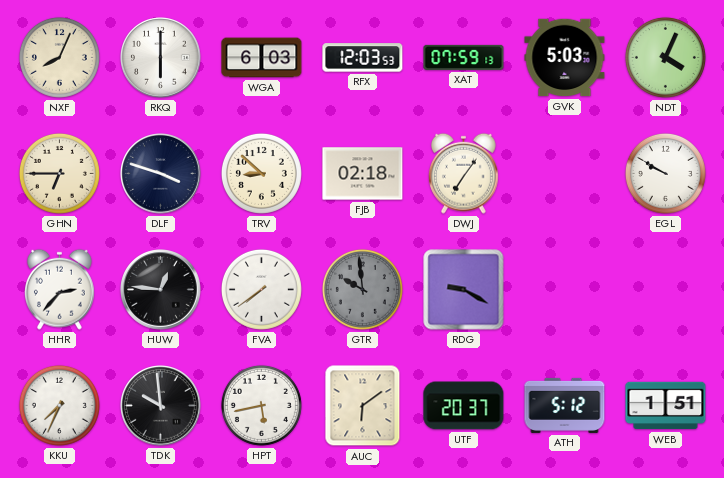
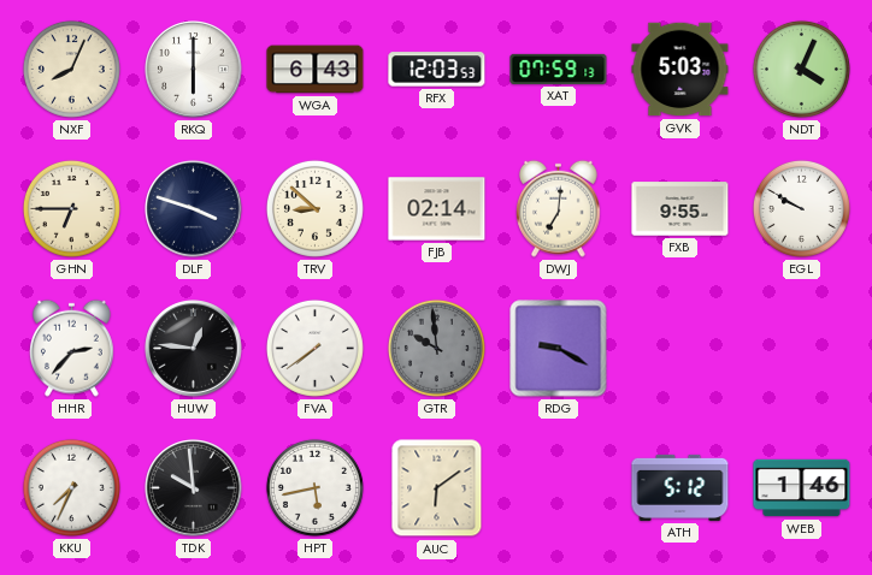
WGA: 6:03 -> 6:43
FJB: 02:18 -> 02:14
DWJ: 7:06 -> 7:01
FXB: none -> 9:55
UTF: 20:37 -> none
WEB: 1:51 -> 1:46
